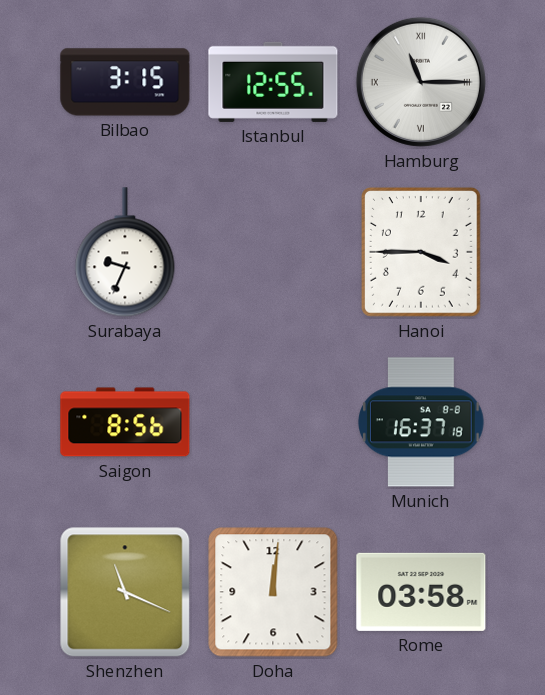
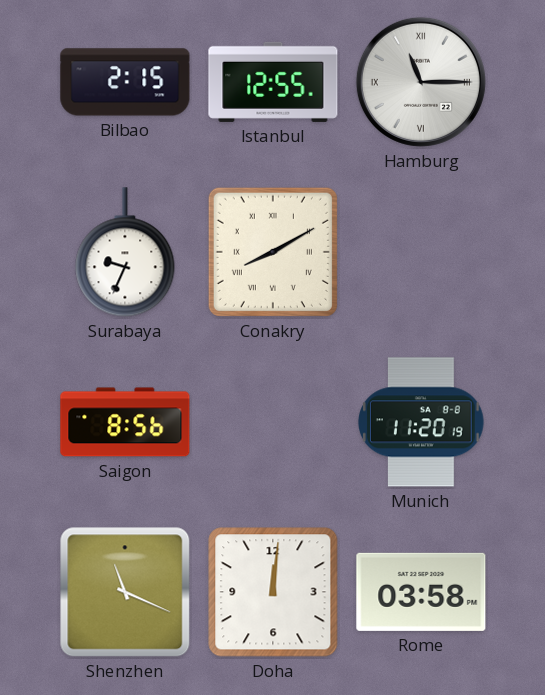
Bilbao: 3:15 -> 2:15
Conakry: none -> 8:10
Hanoi: 3:45 -> none
Munich: 16:37 -> 11:20
